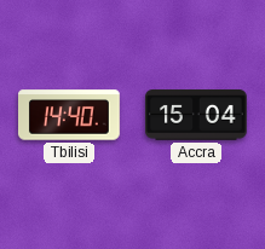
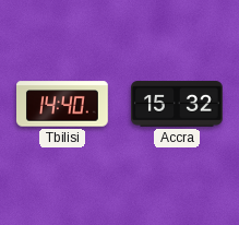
Accra: 15:04 -> 15:32
